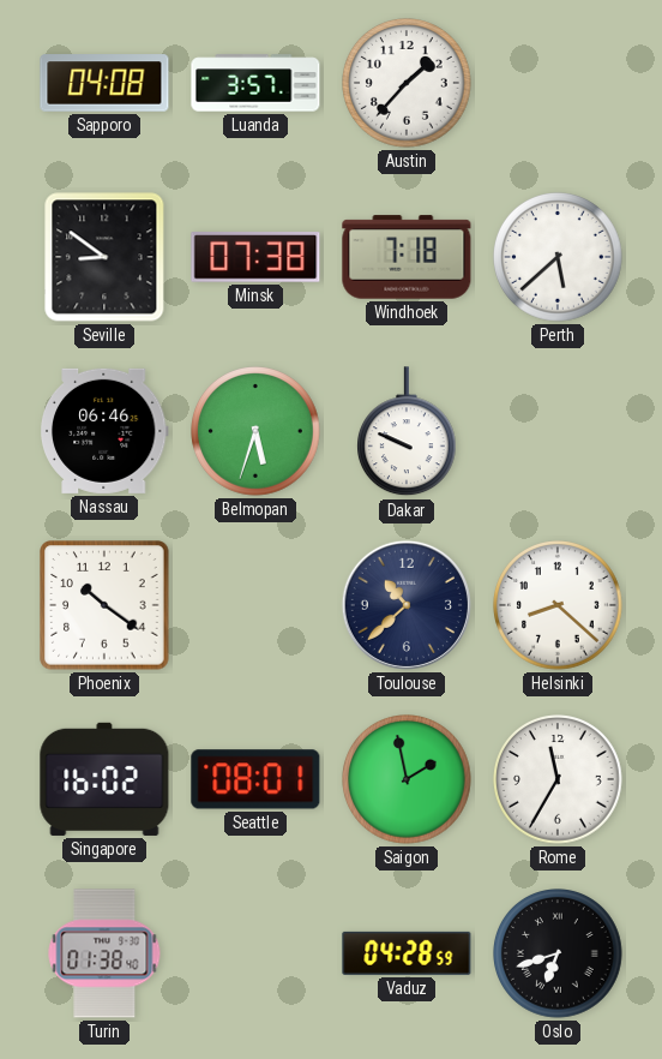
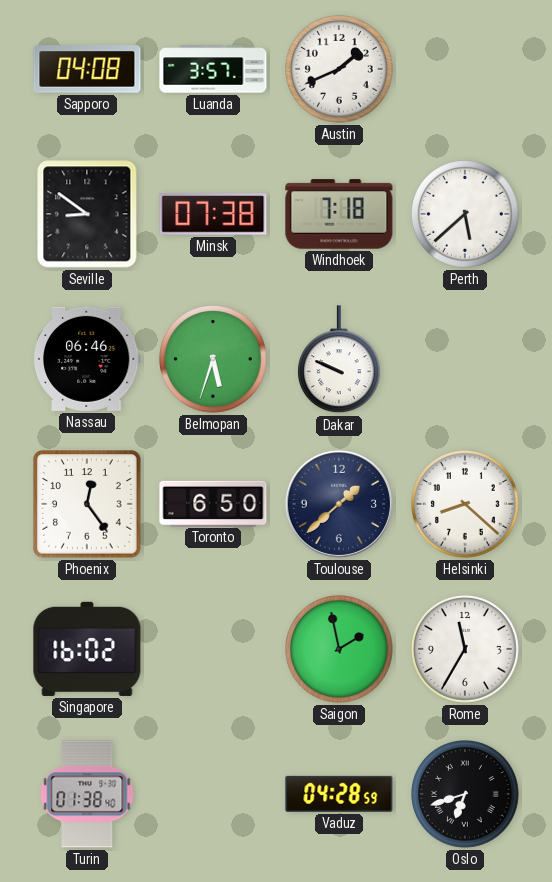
Austin: 1:37 -> 1:41
Phoenix: 10:21 -> 12:24
Toronto: none -> 6:50
Toulouse: 10:38 -> 1:38
Seattle: 08:01 -> none
